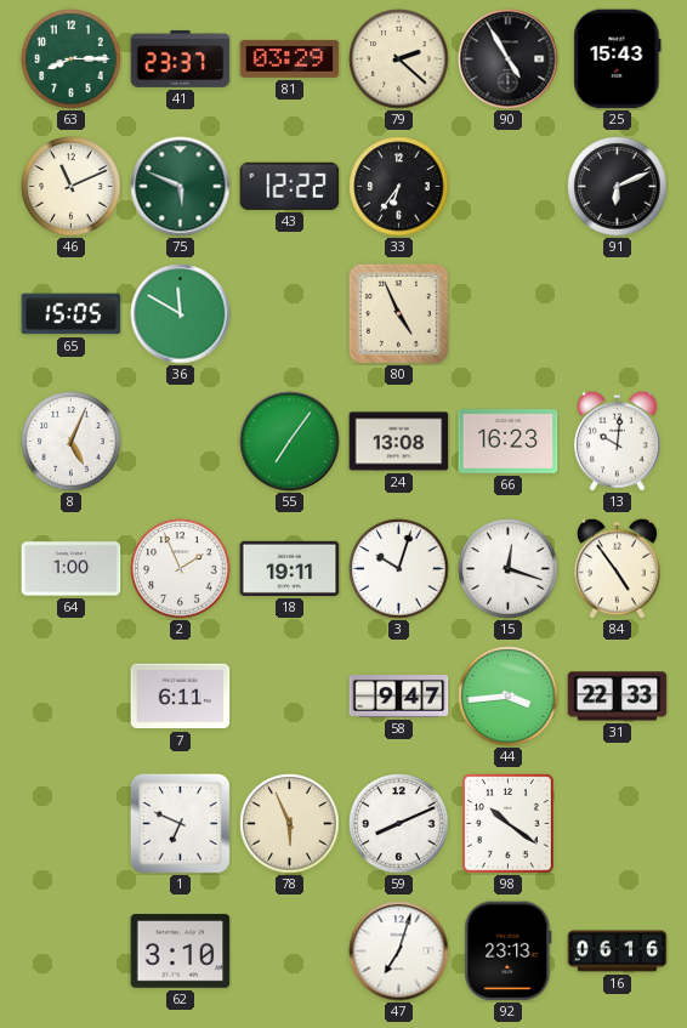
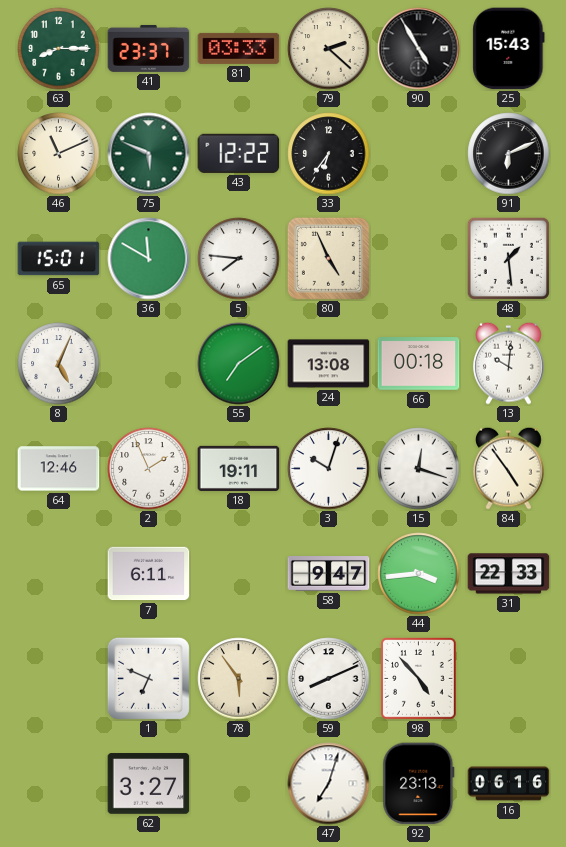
81: 03:29 -> 03:33
65: 15:05 -> 15:01
5: none -> 7:46
48: none -> 1:29
55: 7:06 -> 7:09
66: 16:23 -> 00:18
64: 1:00 -> 12:46
78: 5:56 -> 5:54
98: 10:21 -> 4:53
62: 3:10 -> 3:27
